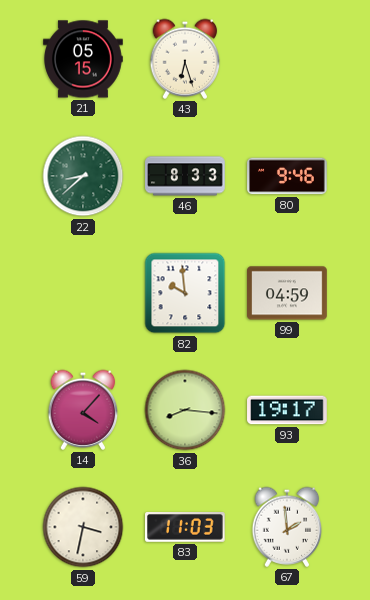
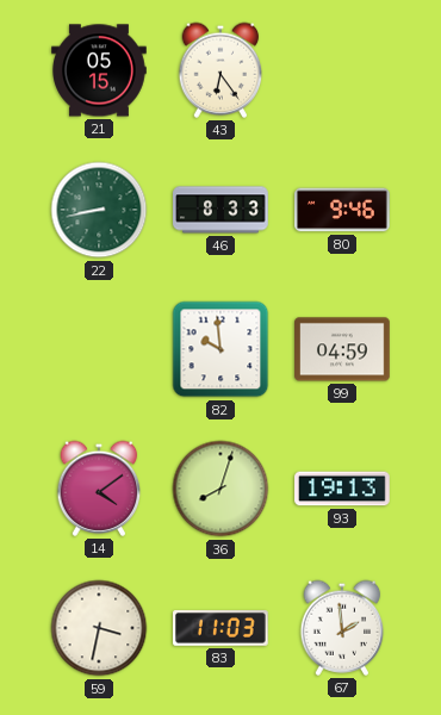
43: 6:27 -> 6:24
22: 8:38 -> 8:43
14: 4:07 -> 4:09
36: 8:16 -> 8:03
93: 19:17 -> 19:13
